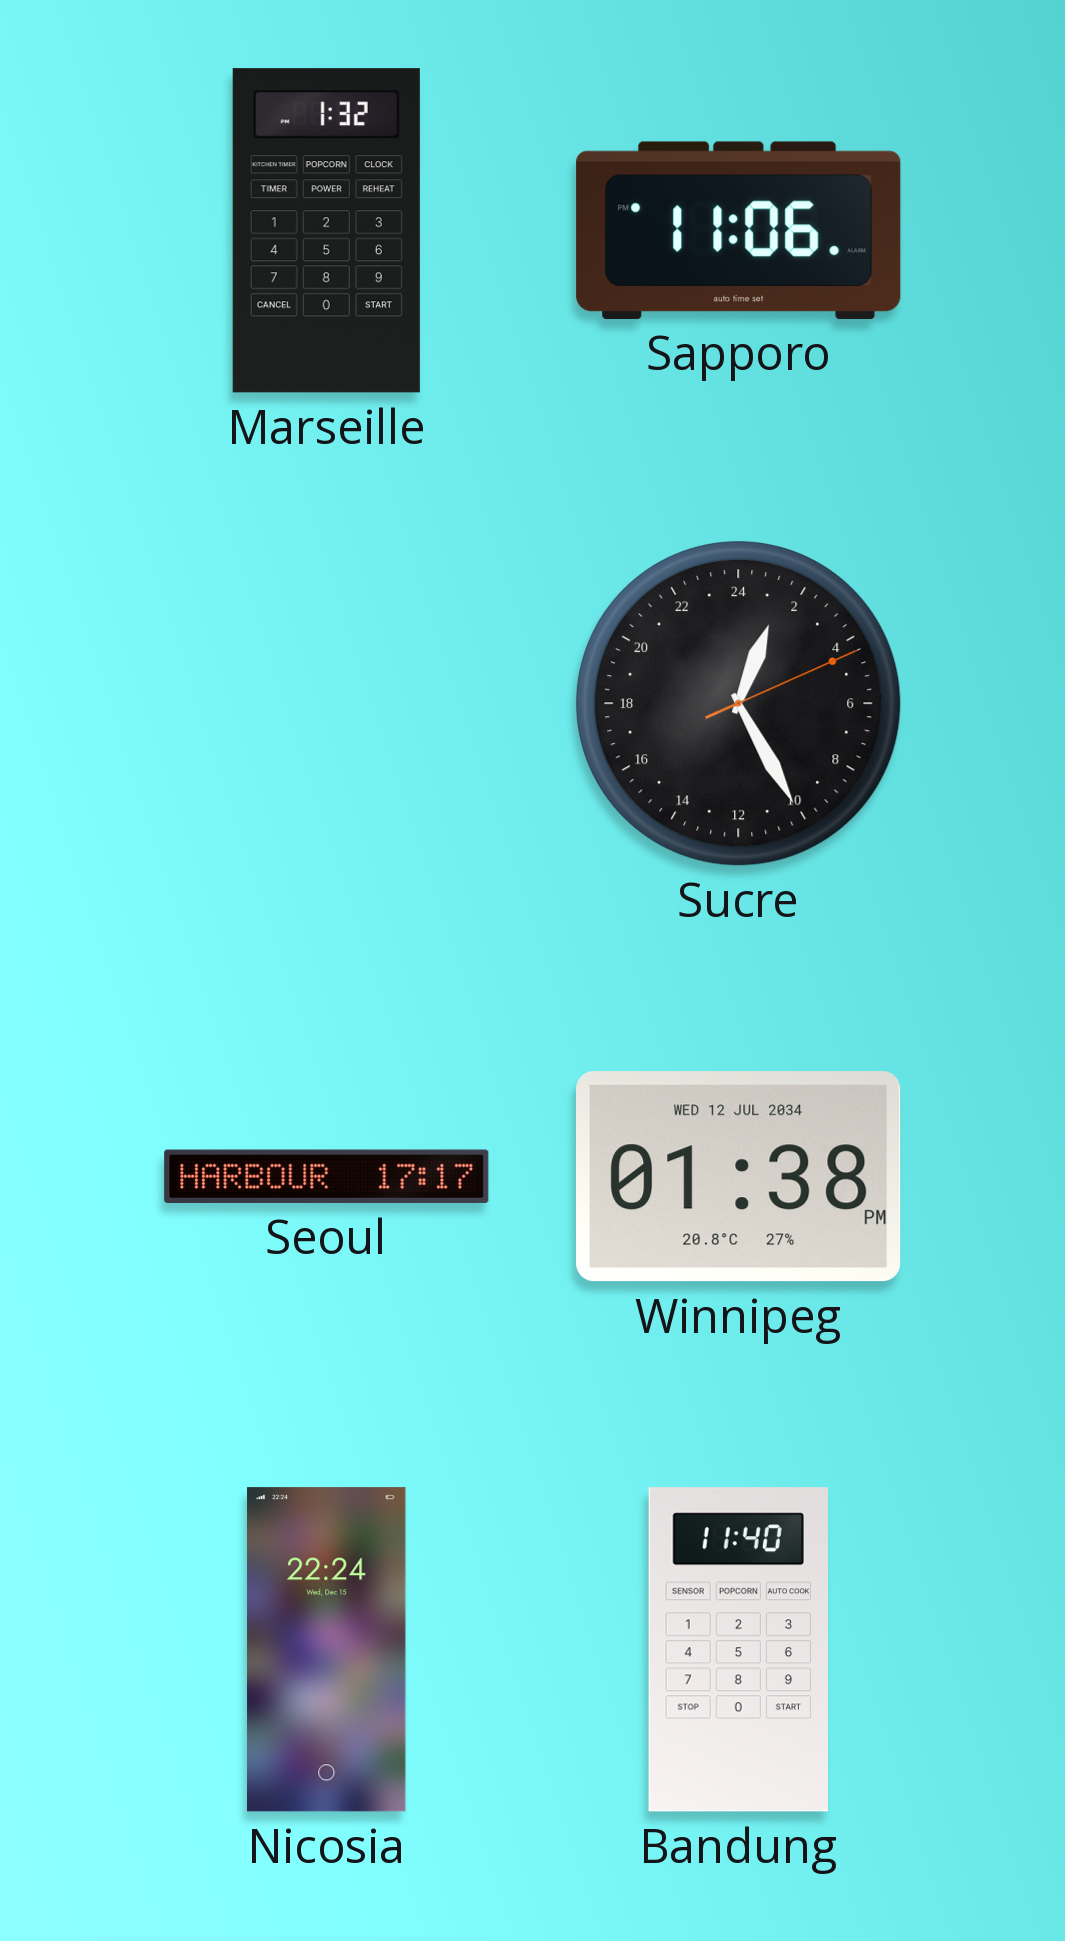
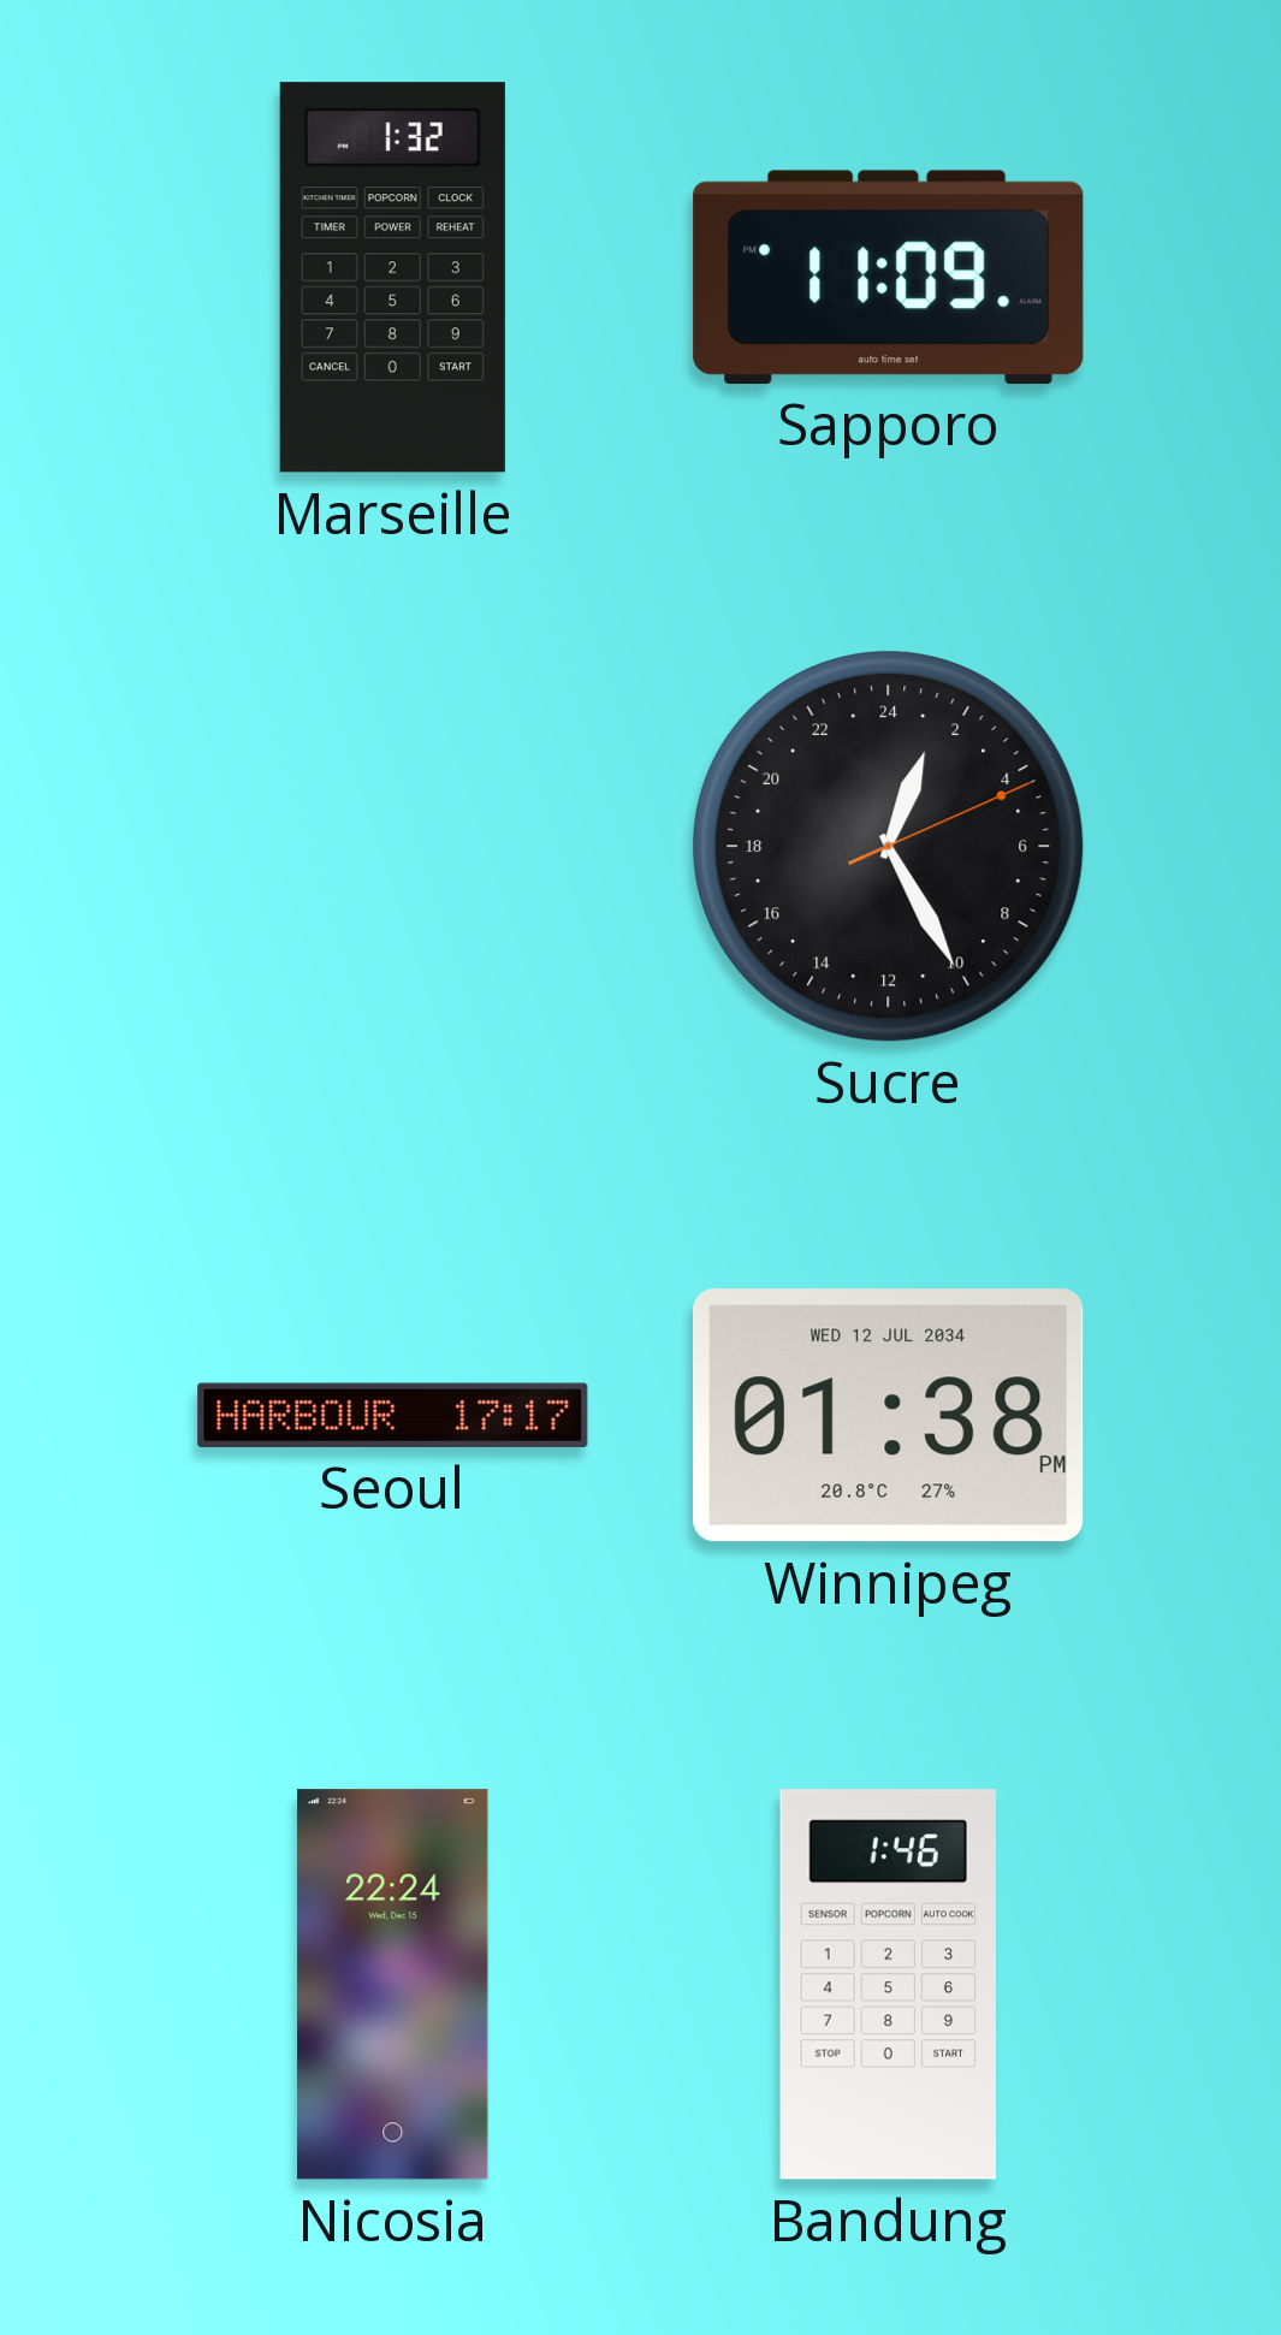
Sapporo: 11:06 -> 11:09
Bandung: 11:40 -> 1:46
